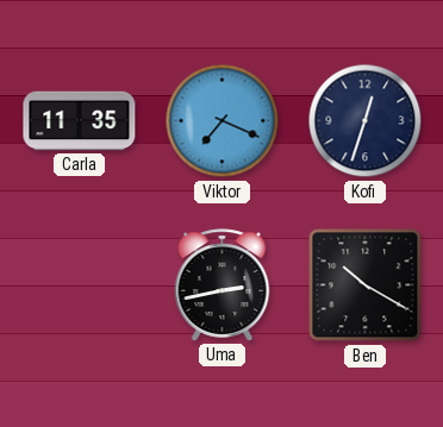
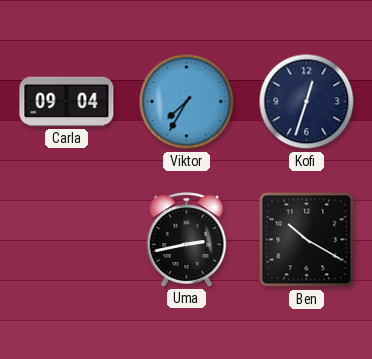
Carla: 11:35 -> 09:04
Viktor: 7:19 -> 7:35
